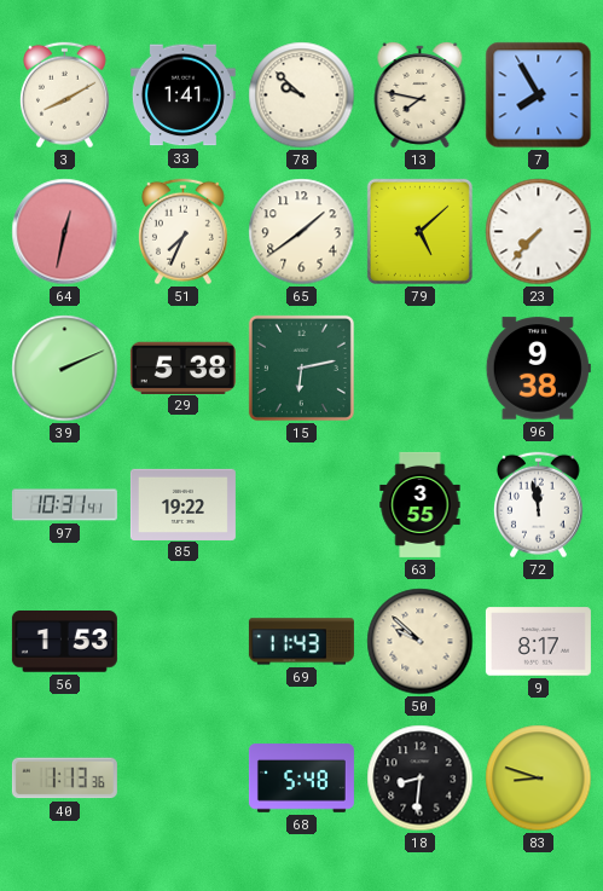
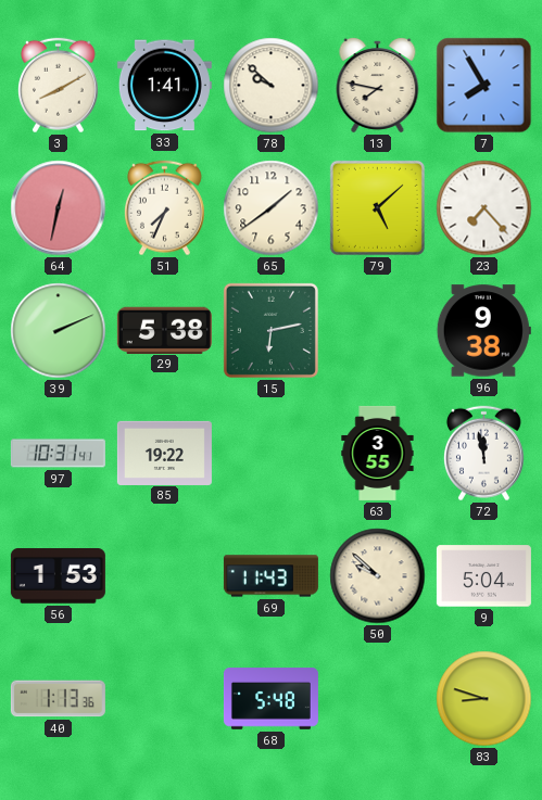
23: 7:37 -> 7:23
9: 8:17 -> 5:04
18: 8:31 -> none
